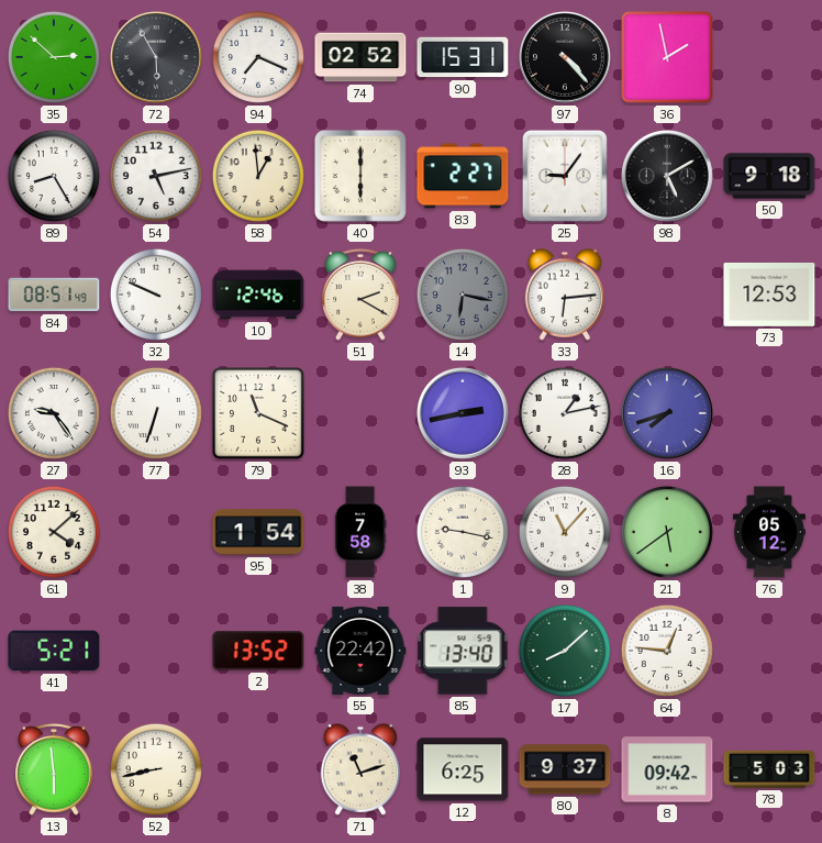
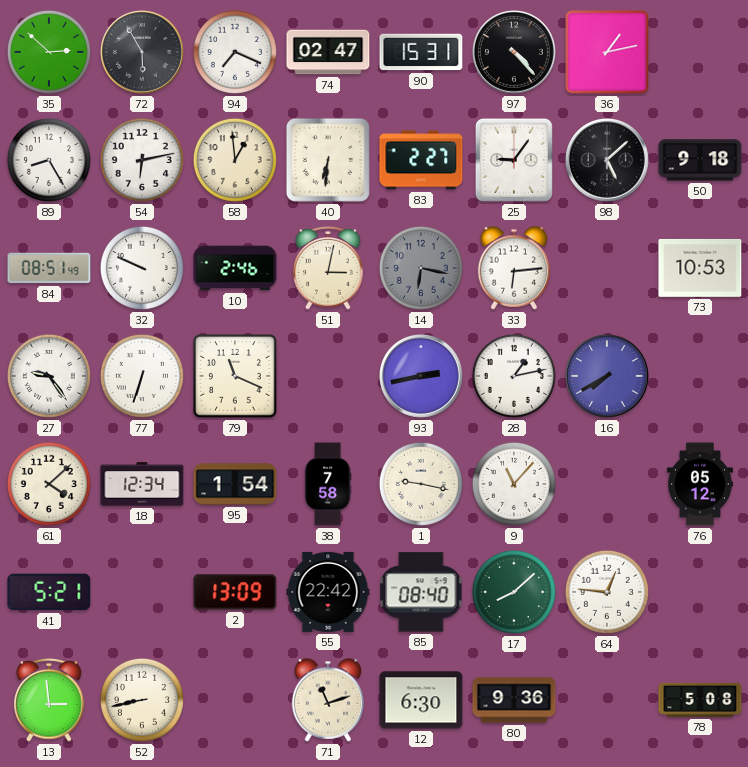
74: 02:52 -> 02:47
36: 1:58 -> 1:13
54: 5:13 -> 6:13
40: 6:00 -> 6:31
98: 5:10 -> 5:08
10: 12:46 -> 2:46
51: 2:20 -> 3:02
73: 12:53 -> 10:53
16: 7:42 -> 7:40
18: none -> 12:34
21: 5:39 -> none
2: 13:52 -> 13:09
85: 13:40 -> 08:40
13: 5:59 -> 2:59
12: 6:25 -> 6:30
80: 9:37 -> 9:36
8: 09:42 -> none
78: 5:03 -> 5:08
